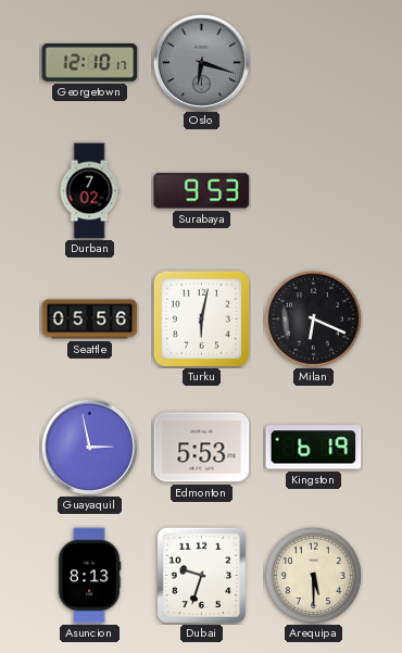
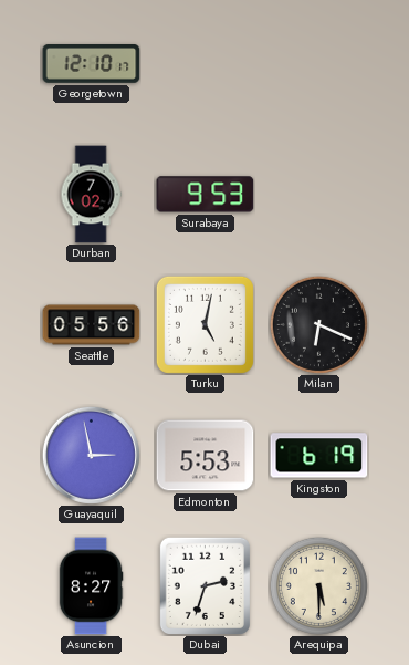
Oslo: 6:18 -> none
Turku: 6:02 -> 5:02
Asuncion: 8:13 -> 8:27
Dubai: 9:33 -> 2:33
